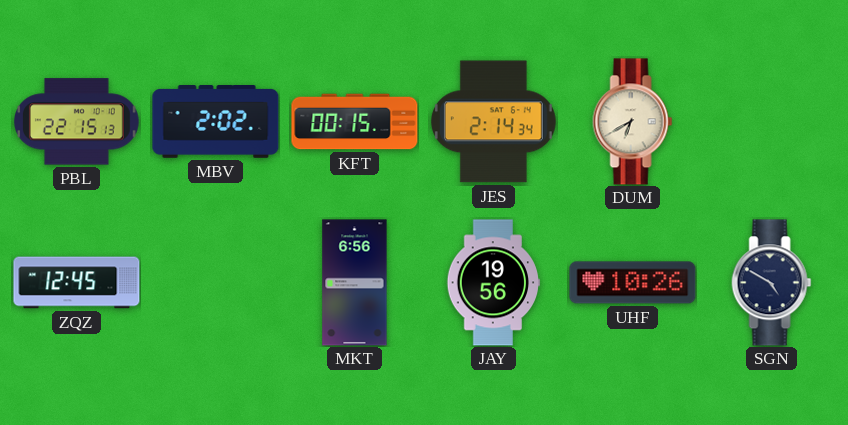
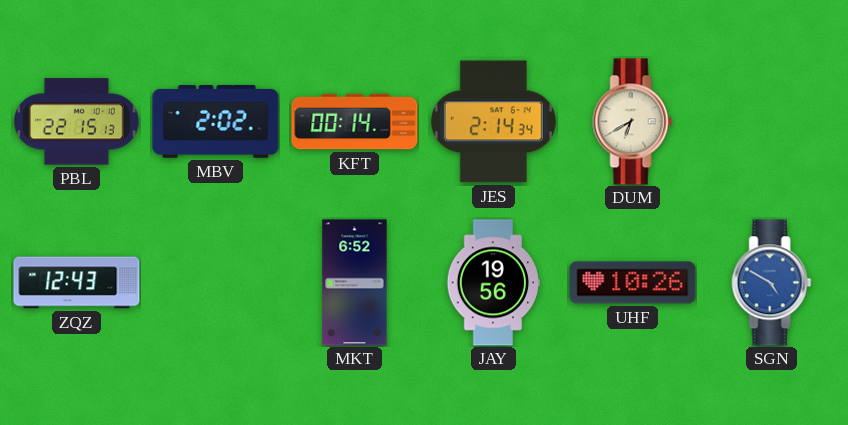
KFT: 00:15 -> 00:14
ZQZ: 12:45 -> 12:43
MKT: 6:56 -> 6:52
SGN dial: navy -> blue
